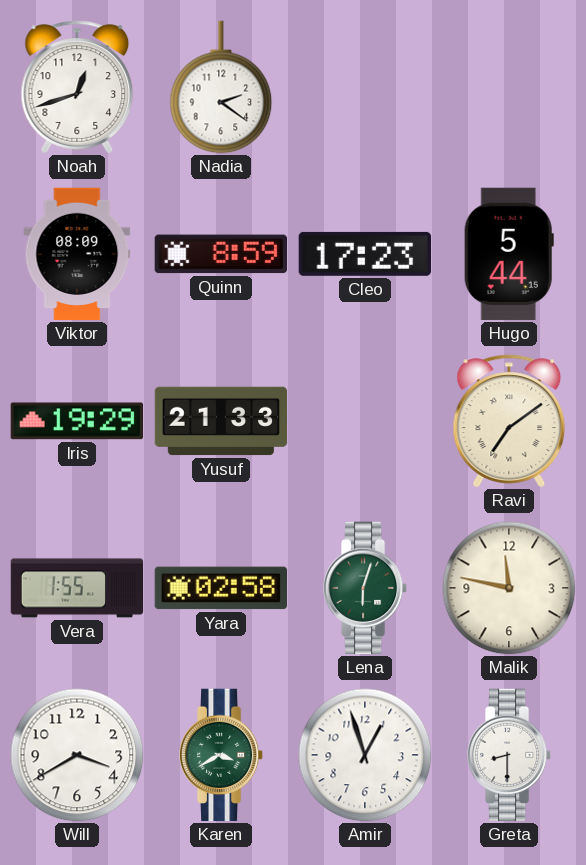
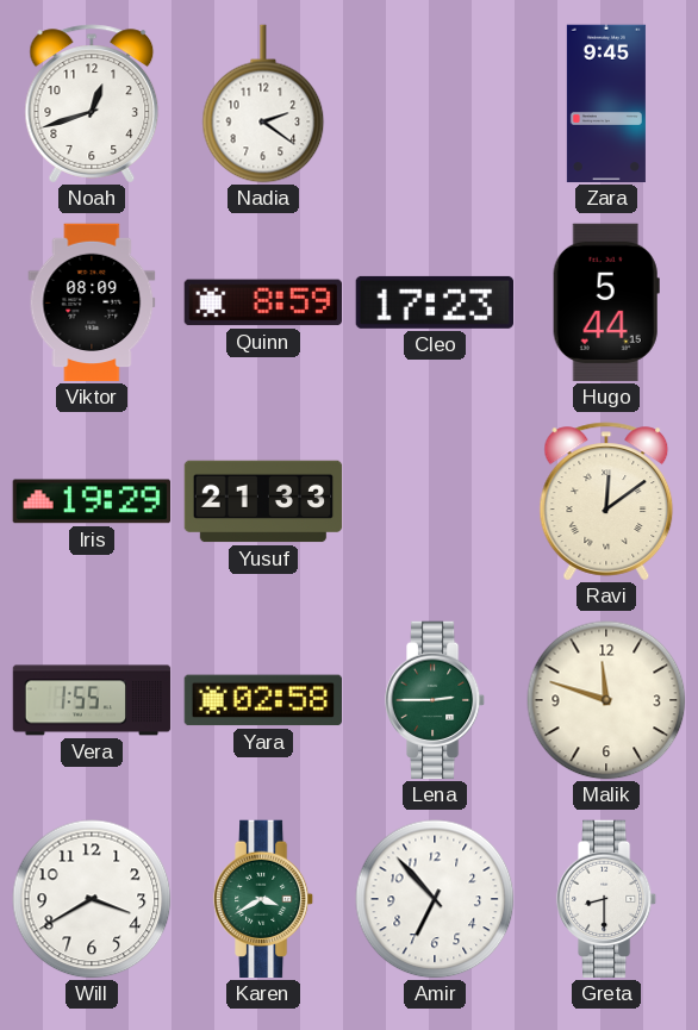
Zara: none -> 9:45
Ravi: 7:09 -> 12:09
Lena: 6:03 -> 2:45
Malik: 11:47 -> 11:48
Amir: 12:57 -> 6:53
